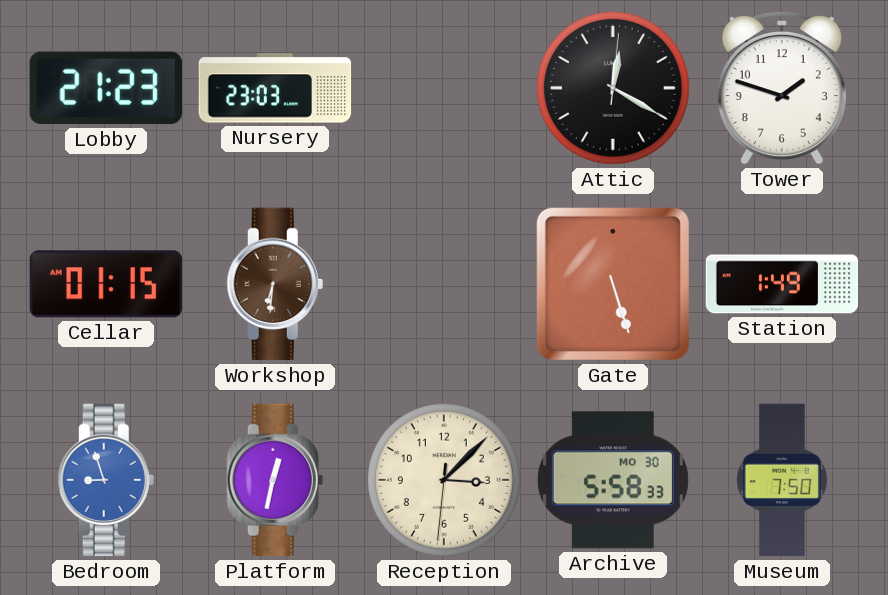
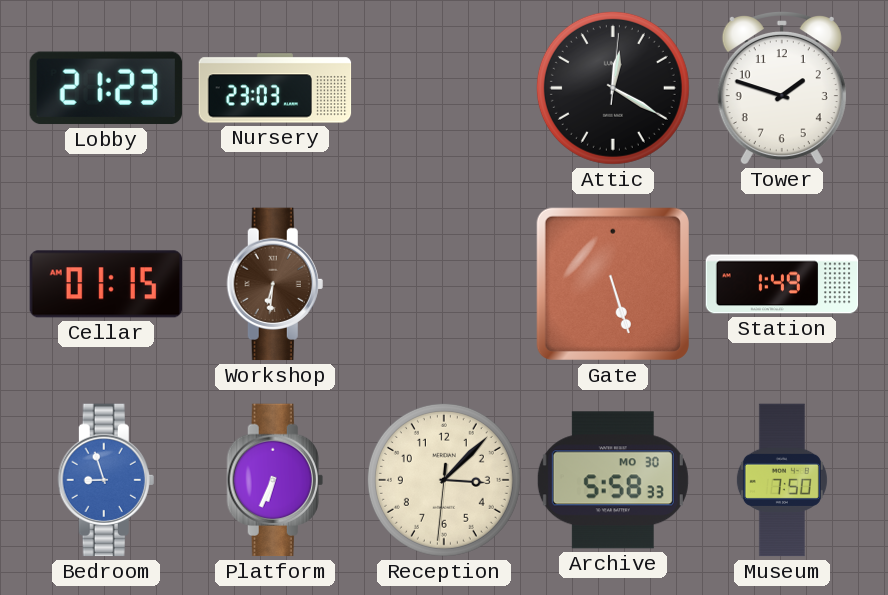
Platform: 12:32 -> 6:34
